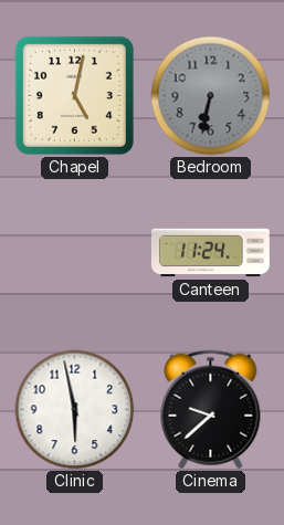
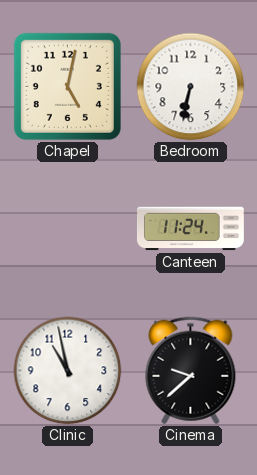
Bedroom dial: grey -> white
Clinic: 5:58 -> 10:58
